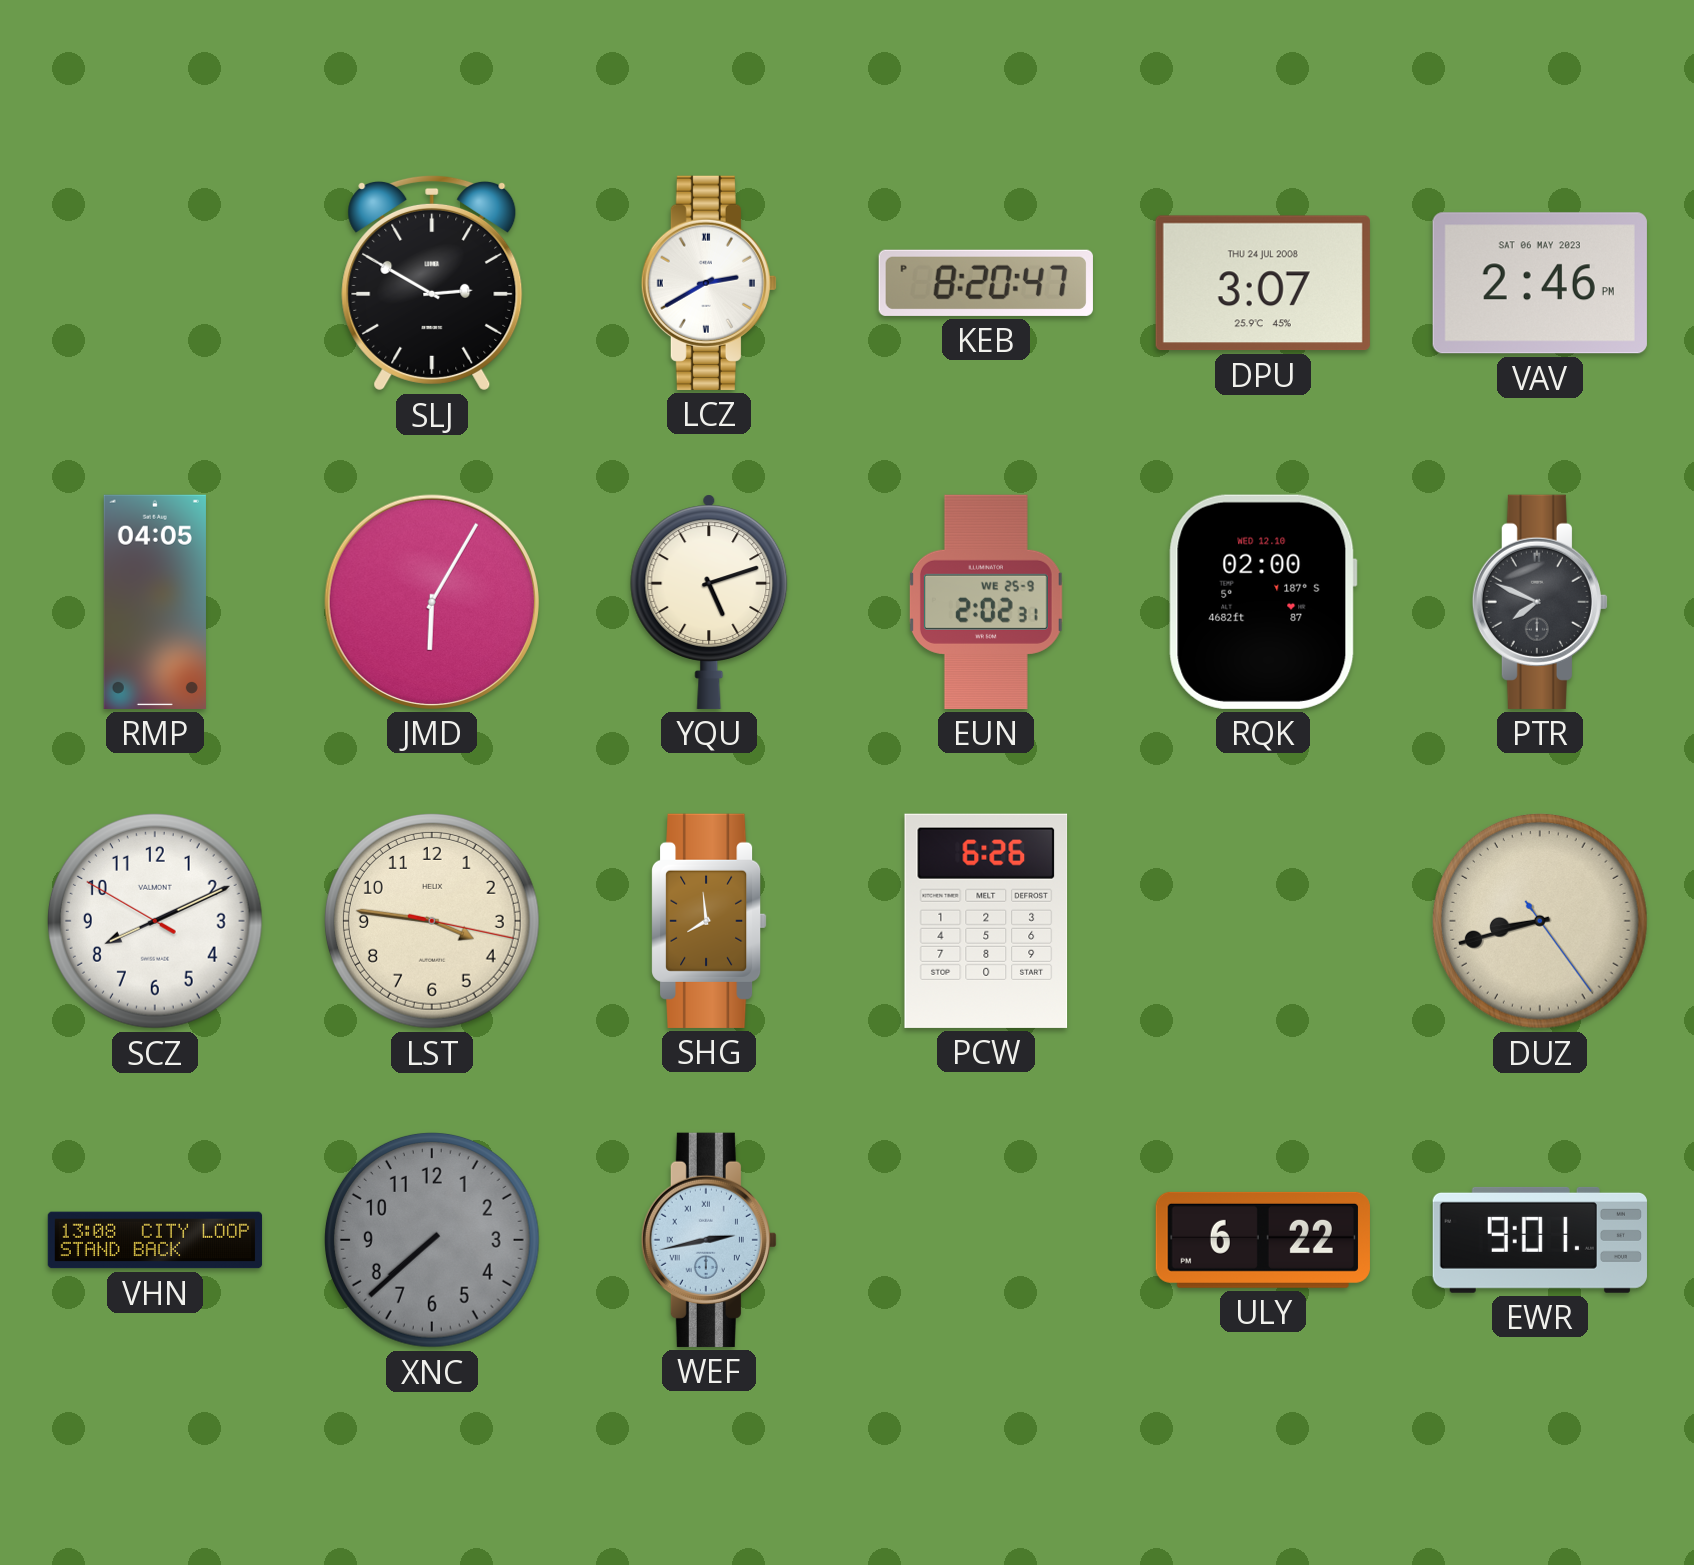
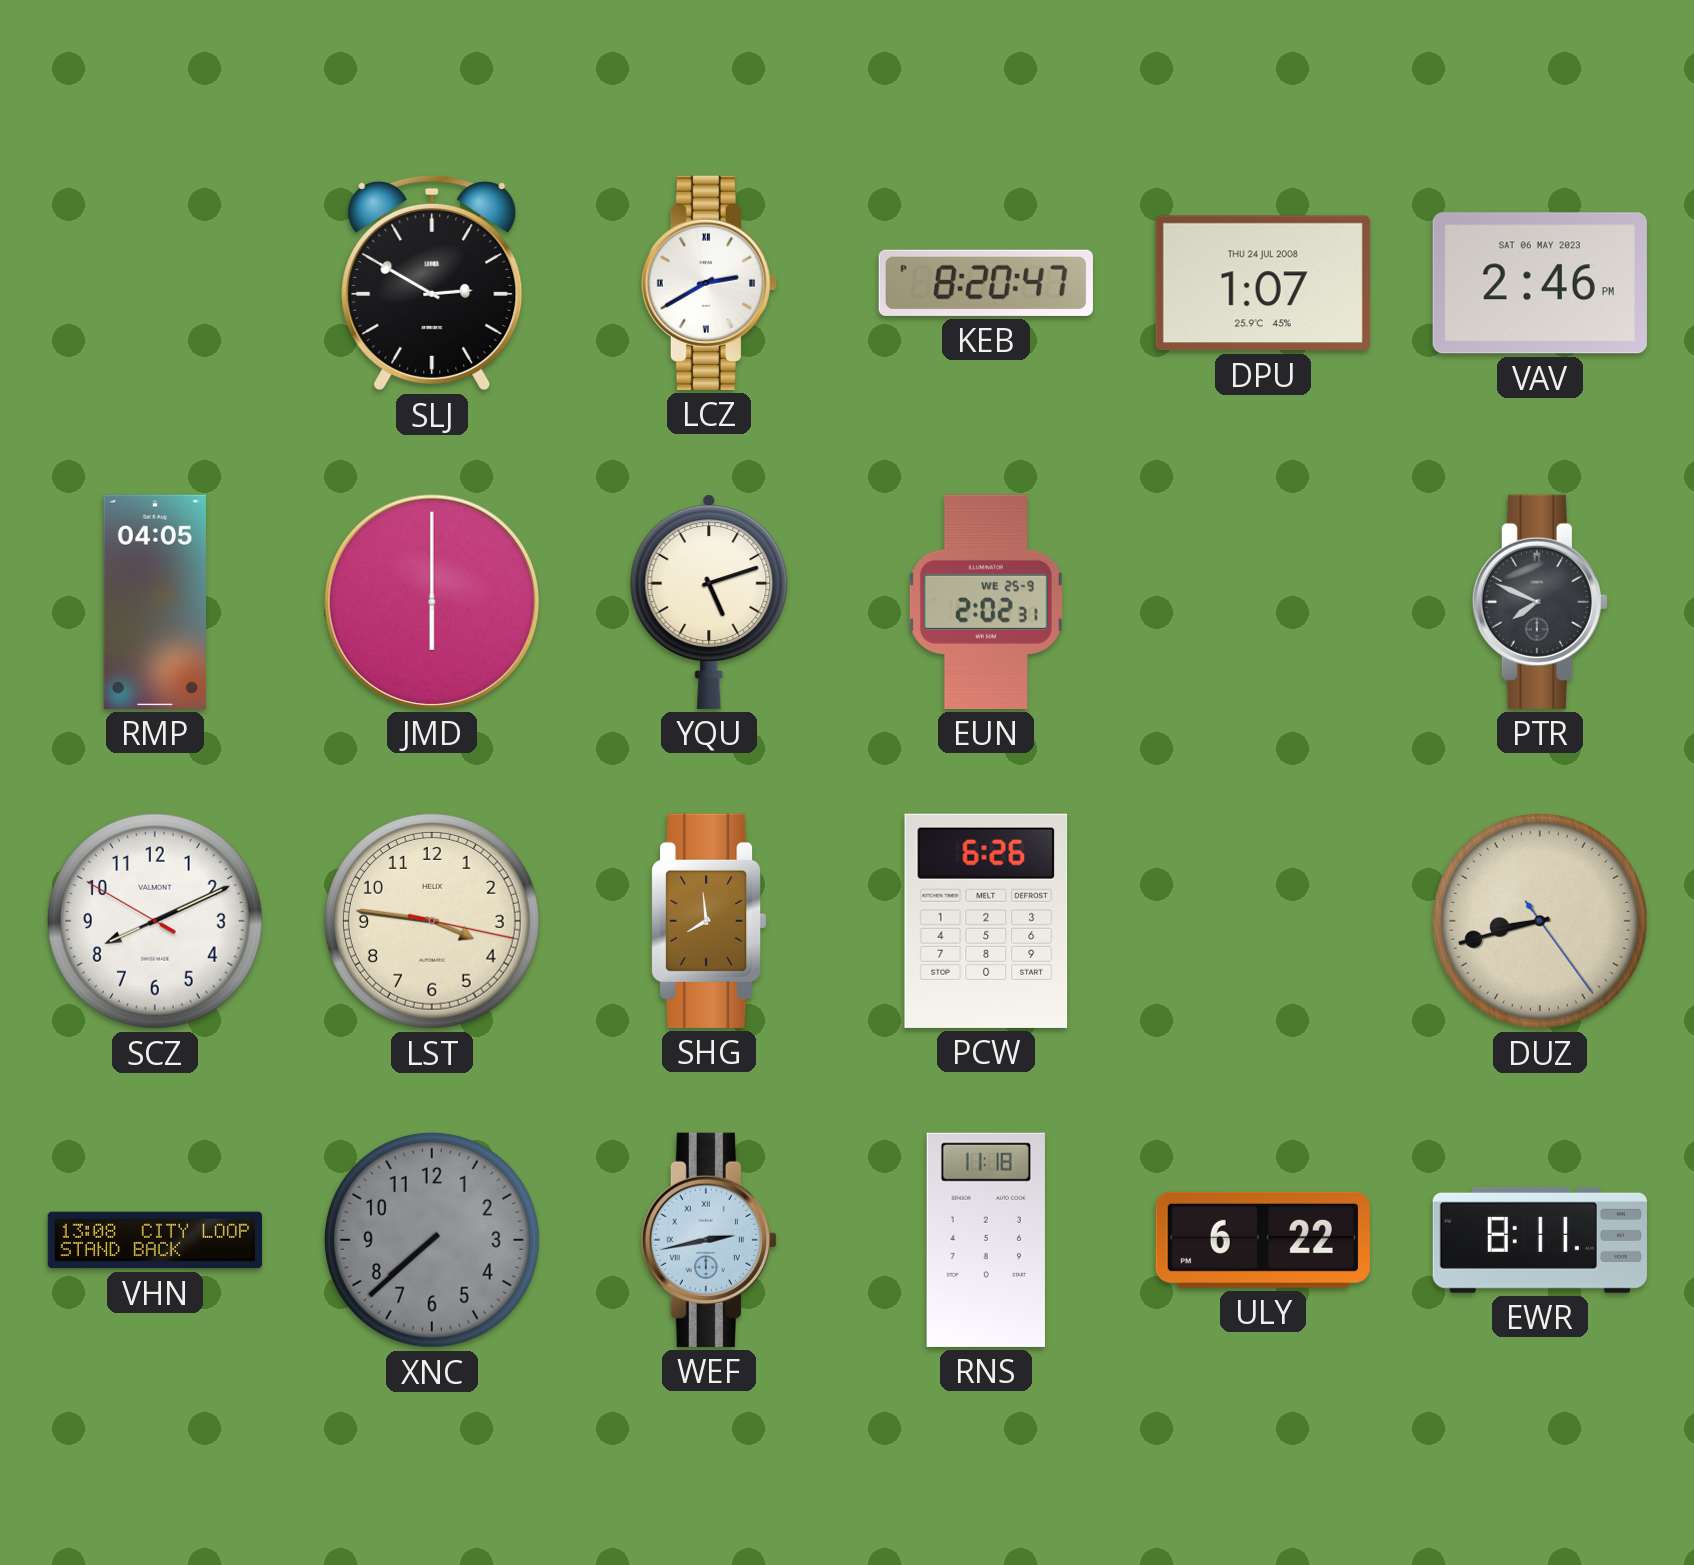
DPU: 3:07 -> 1:07
JMD: 6:05 -> 6:00
RQK: 02:00 -> none
RNS: none -> 11:18
EWR: 9:01 -> 8:11
